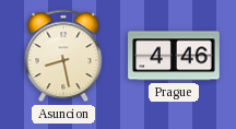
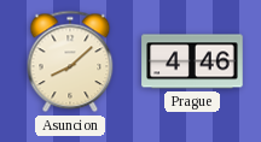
Asuncion: 8:28 -> 8:08
